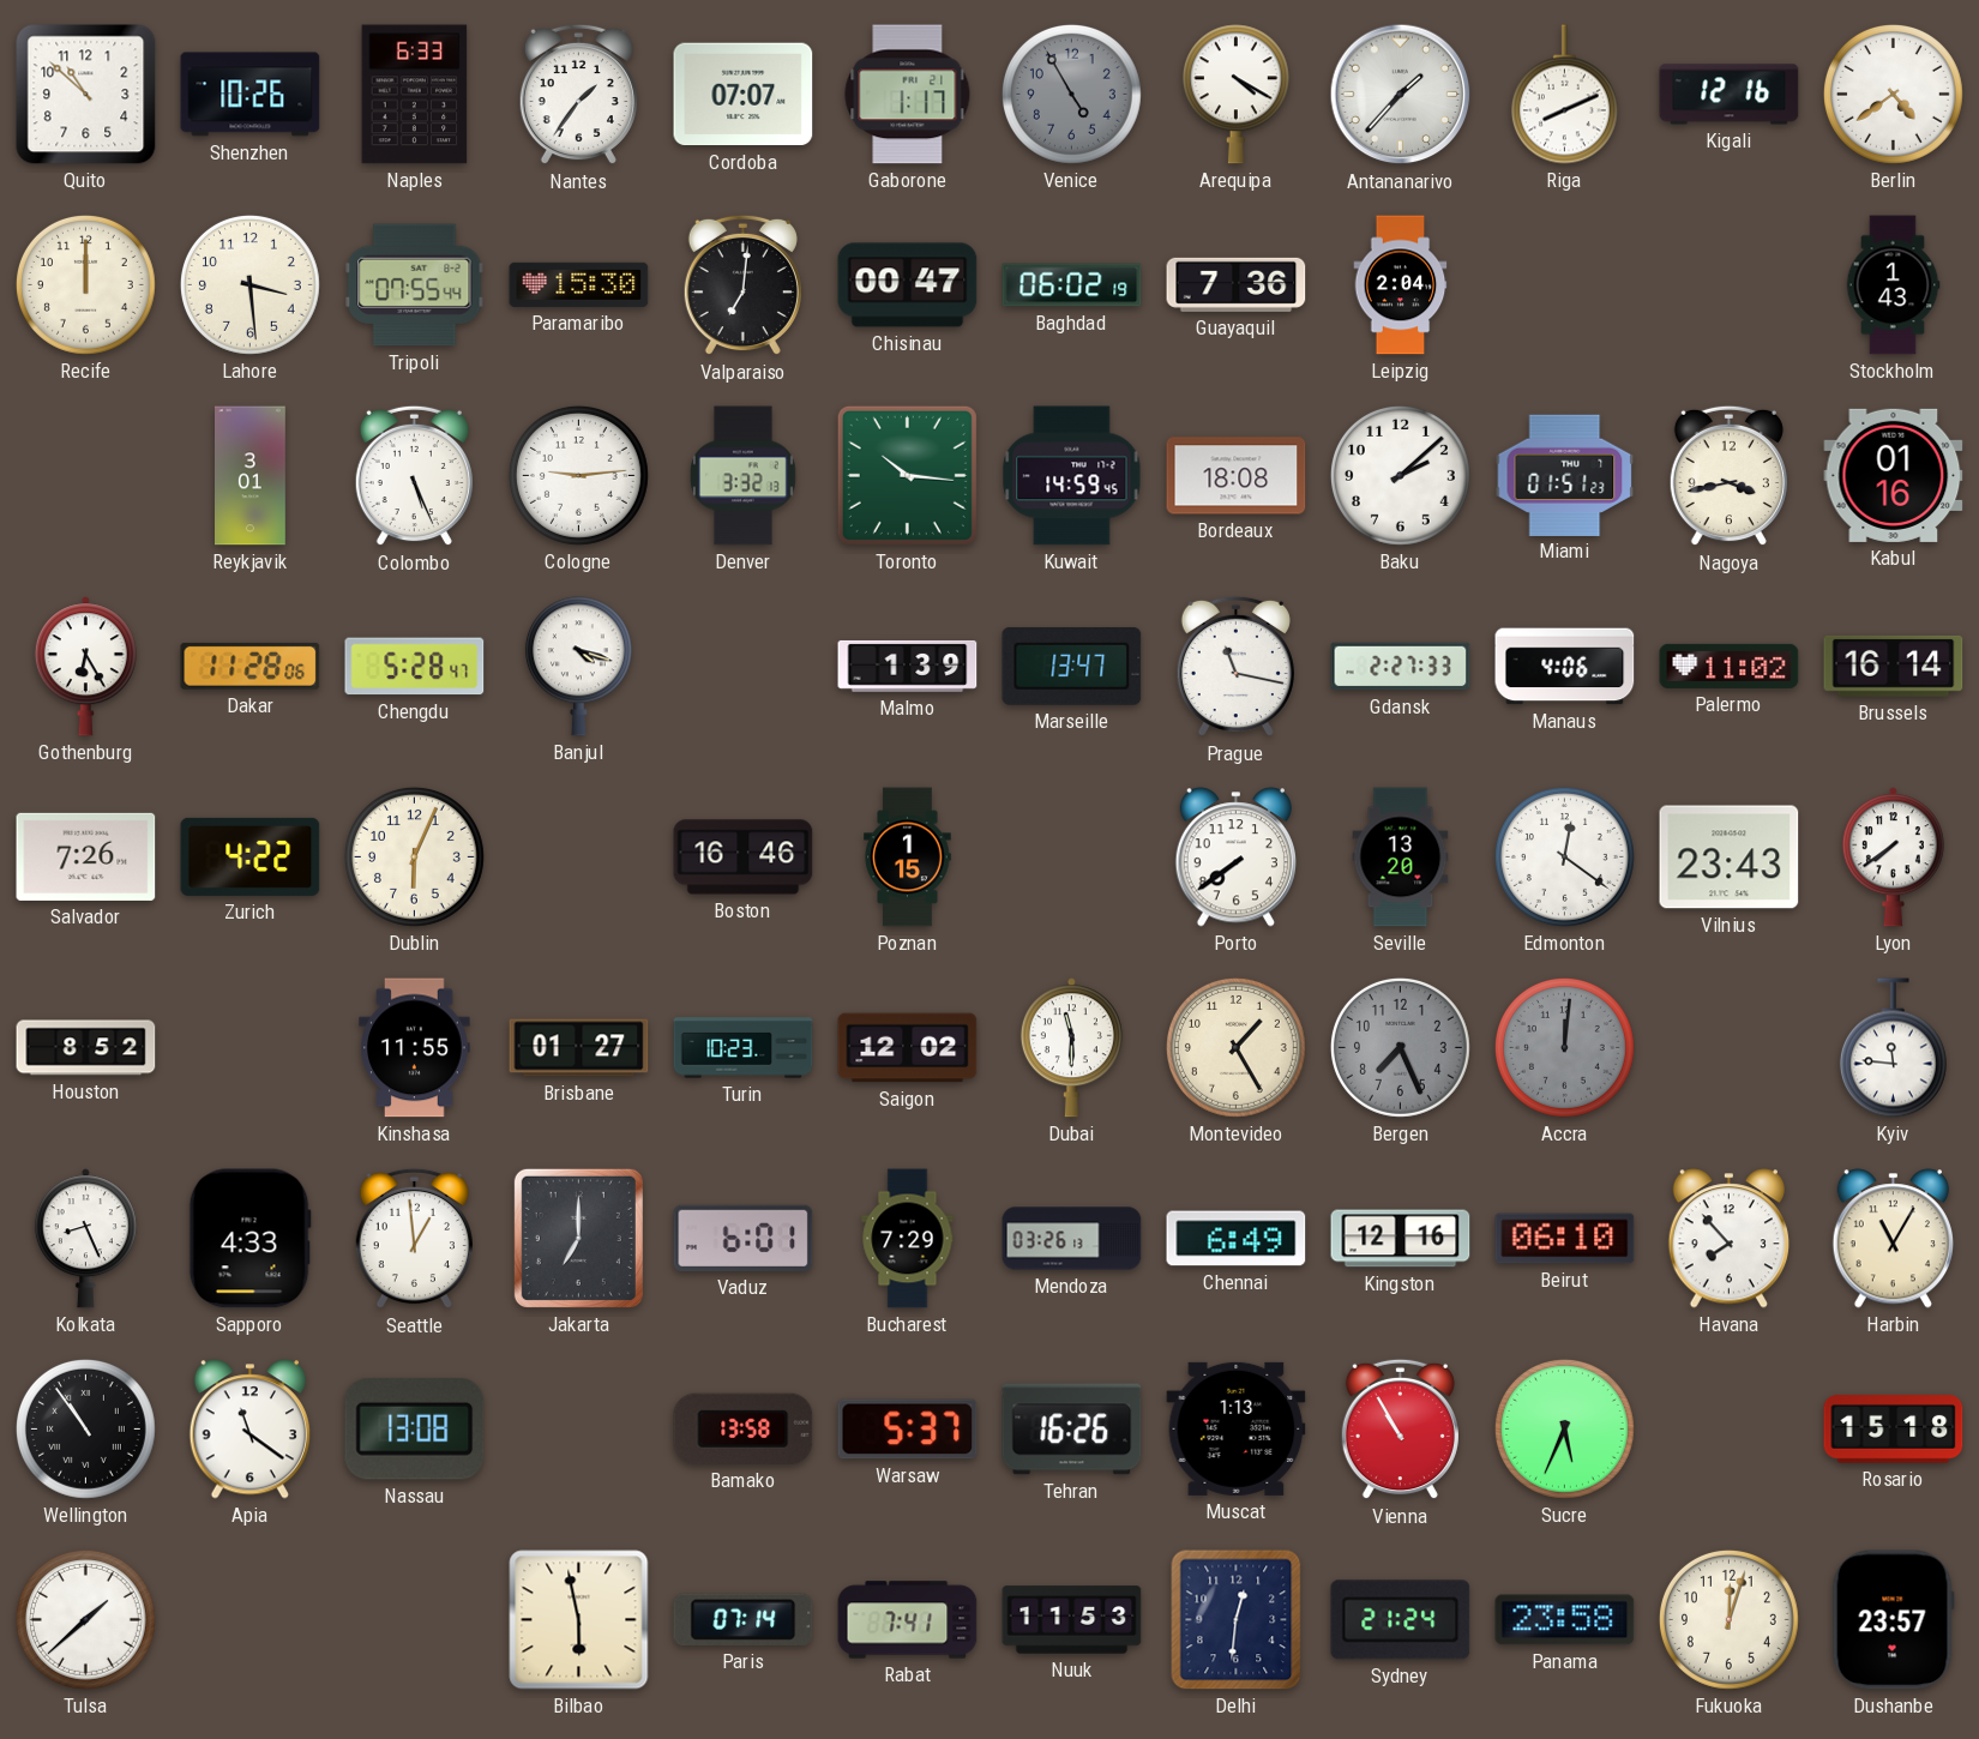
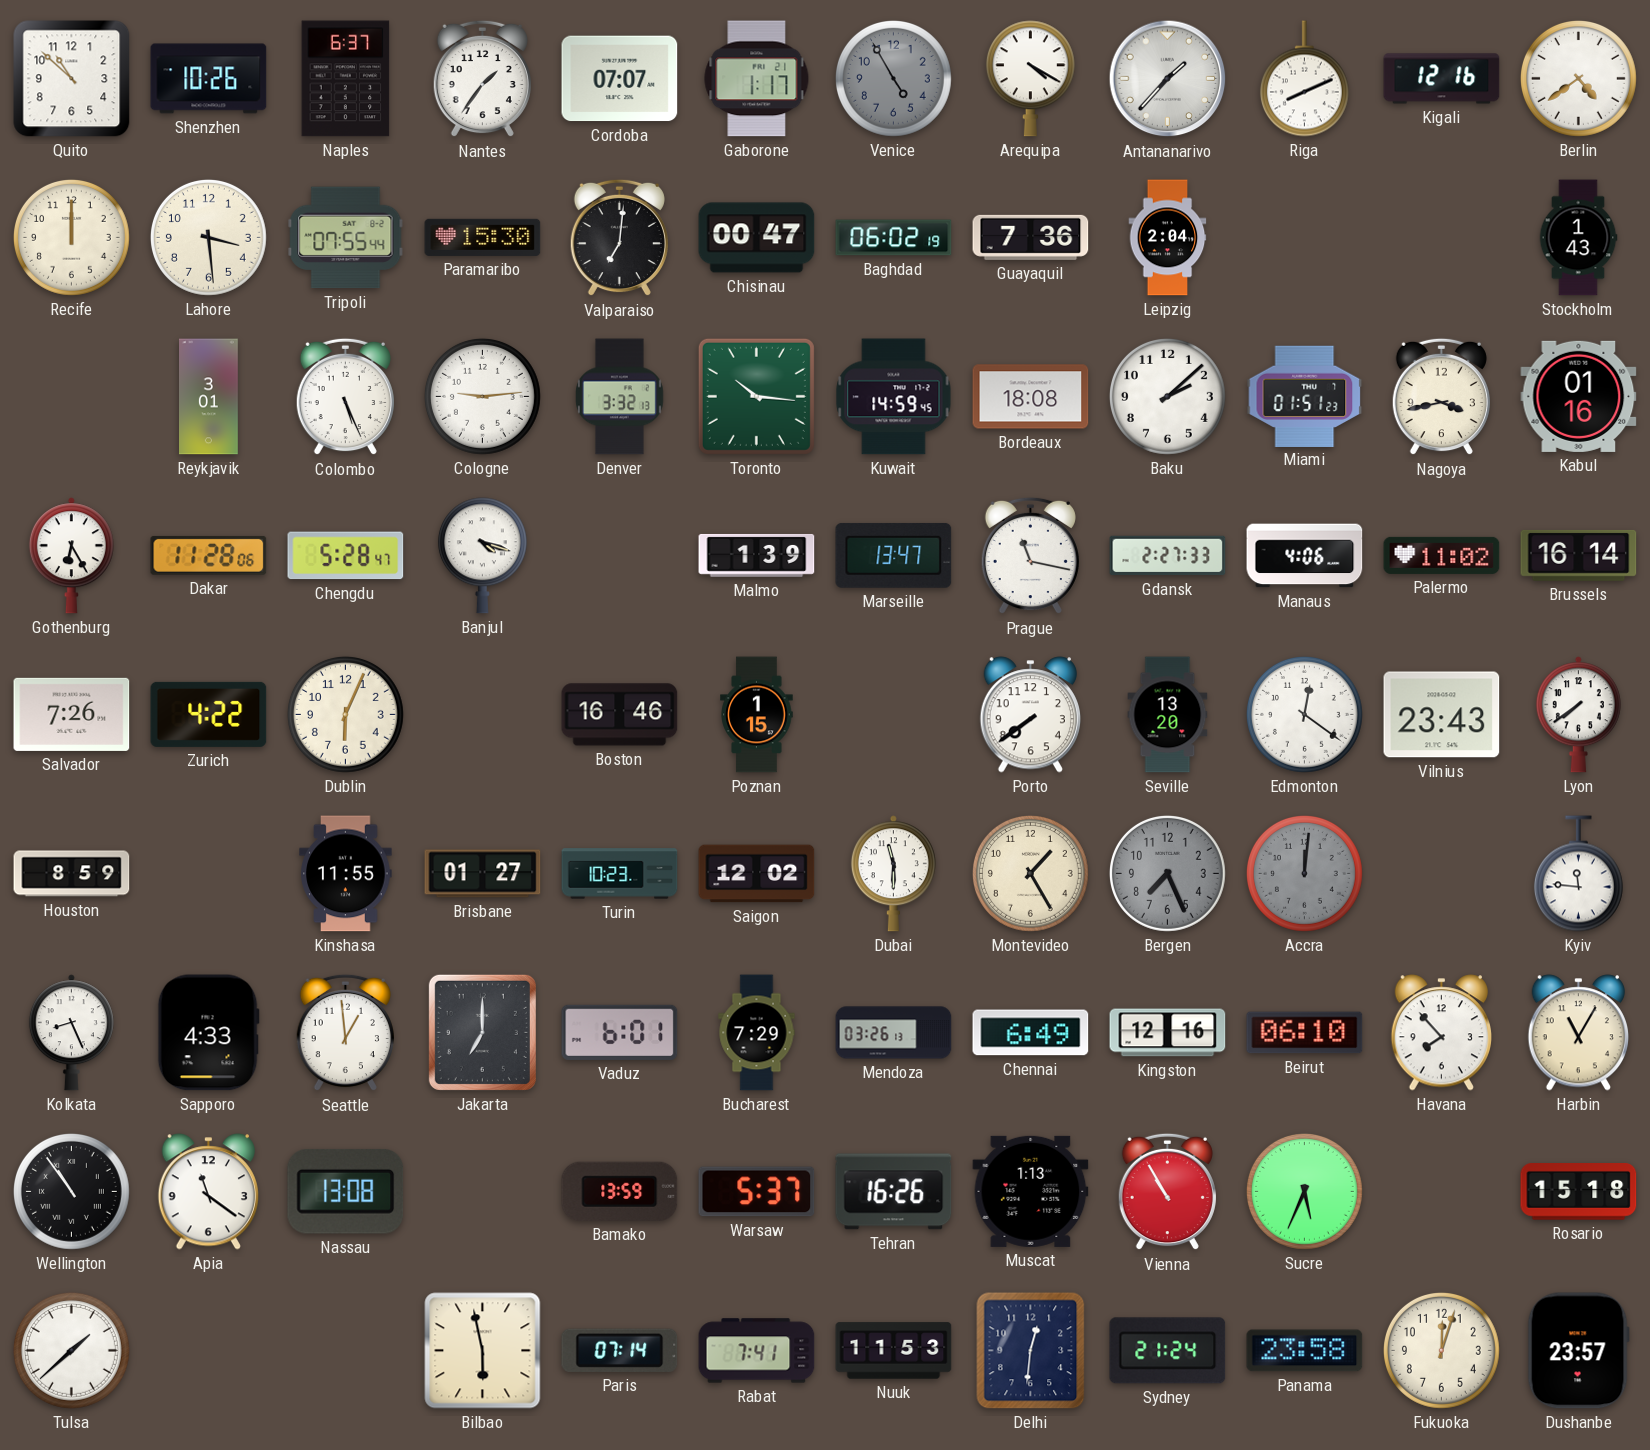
Naples: 6:33 -> 6:37
Houston: 8:52 -> 8:59
Bamako: 13:58 -> 13:59
